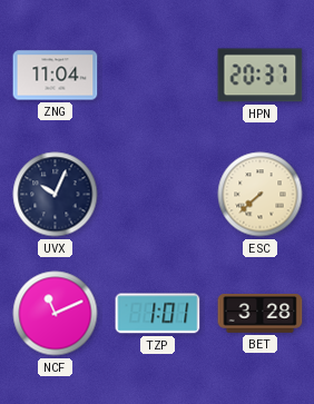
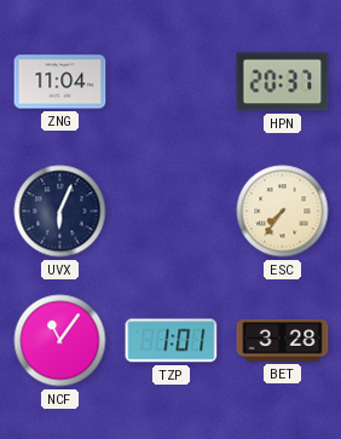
UVX: 10:04 -> 6:04
ESC: 7:38 -> 7:36
NCF: 11:11 -> 11:06
